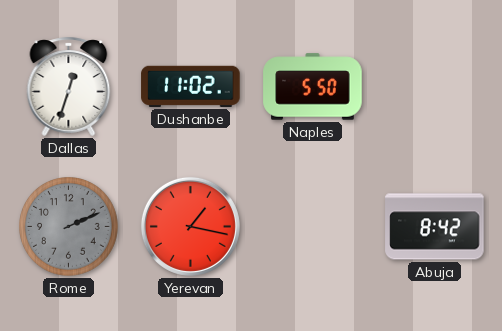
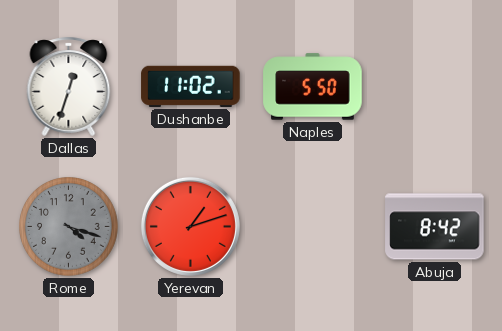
Rome: 2:11 -> 4:18
Yerevan: 1:17 -> 1:12
